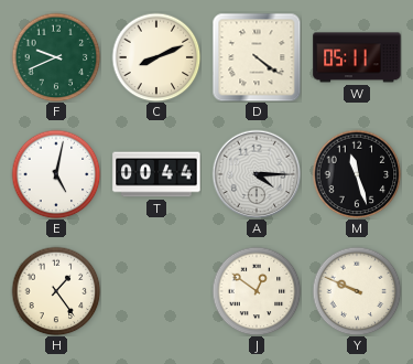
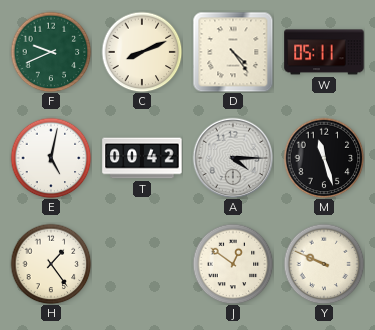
D: 4:21 -> 4:24
T: 00:44 -> 00:42
